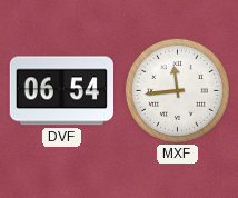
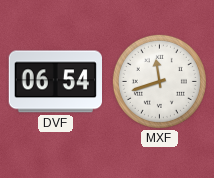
MXF: 11:44 -> 11:42
